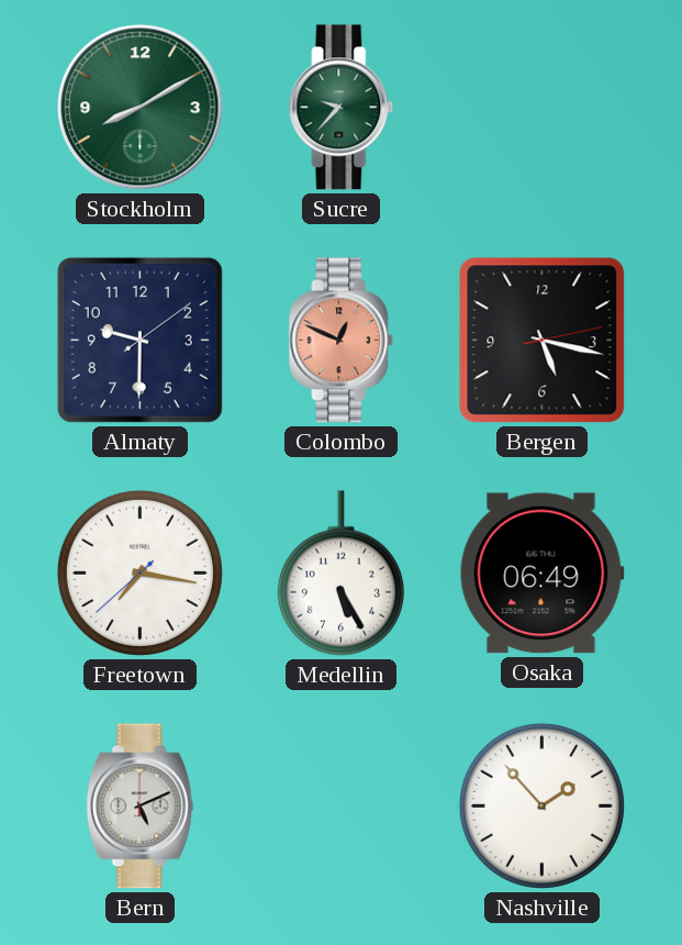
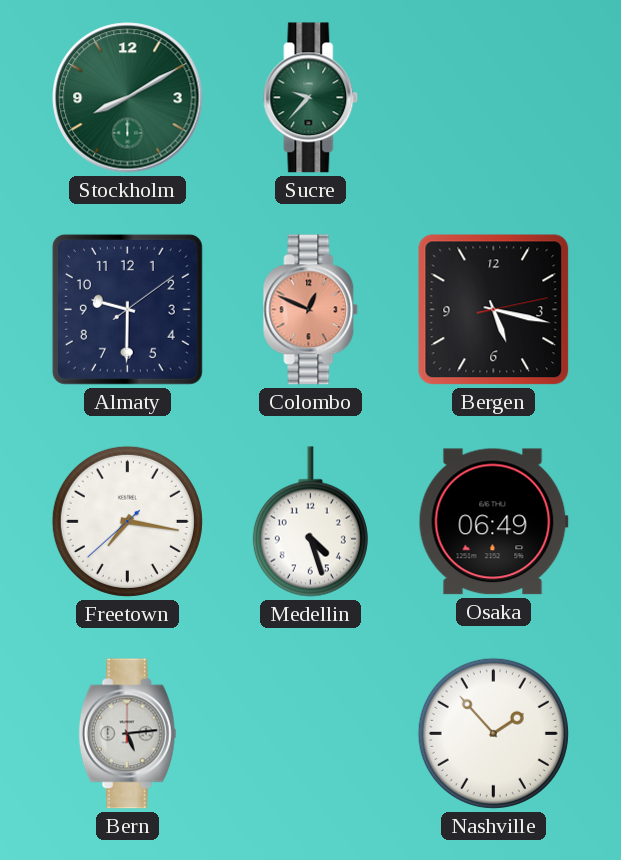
Medellin: 5:25 -> 4:27
Bern: 5:11 -> 5:14
